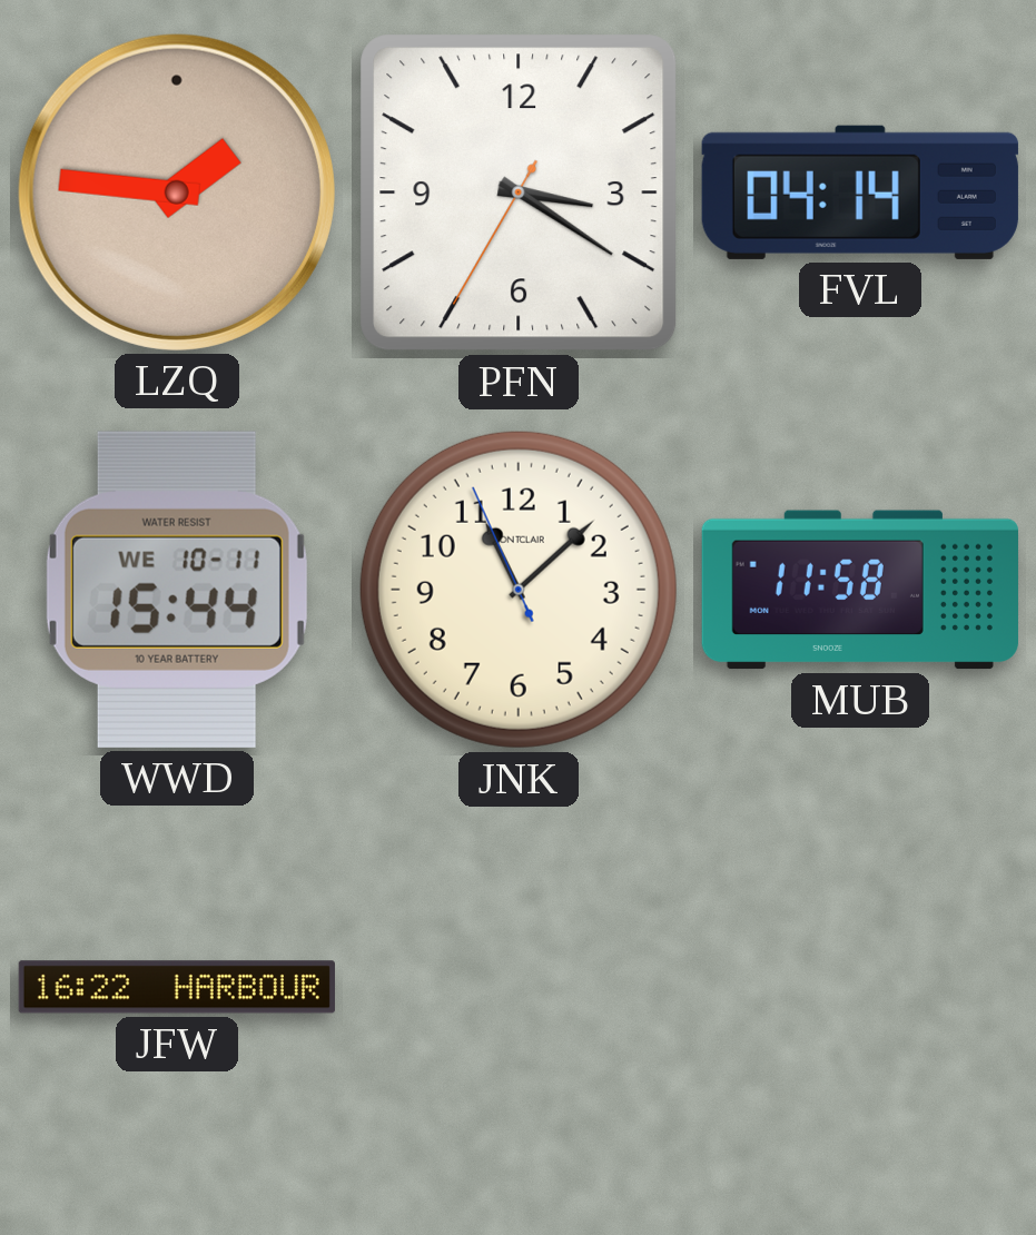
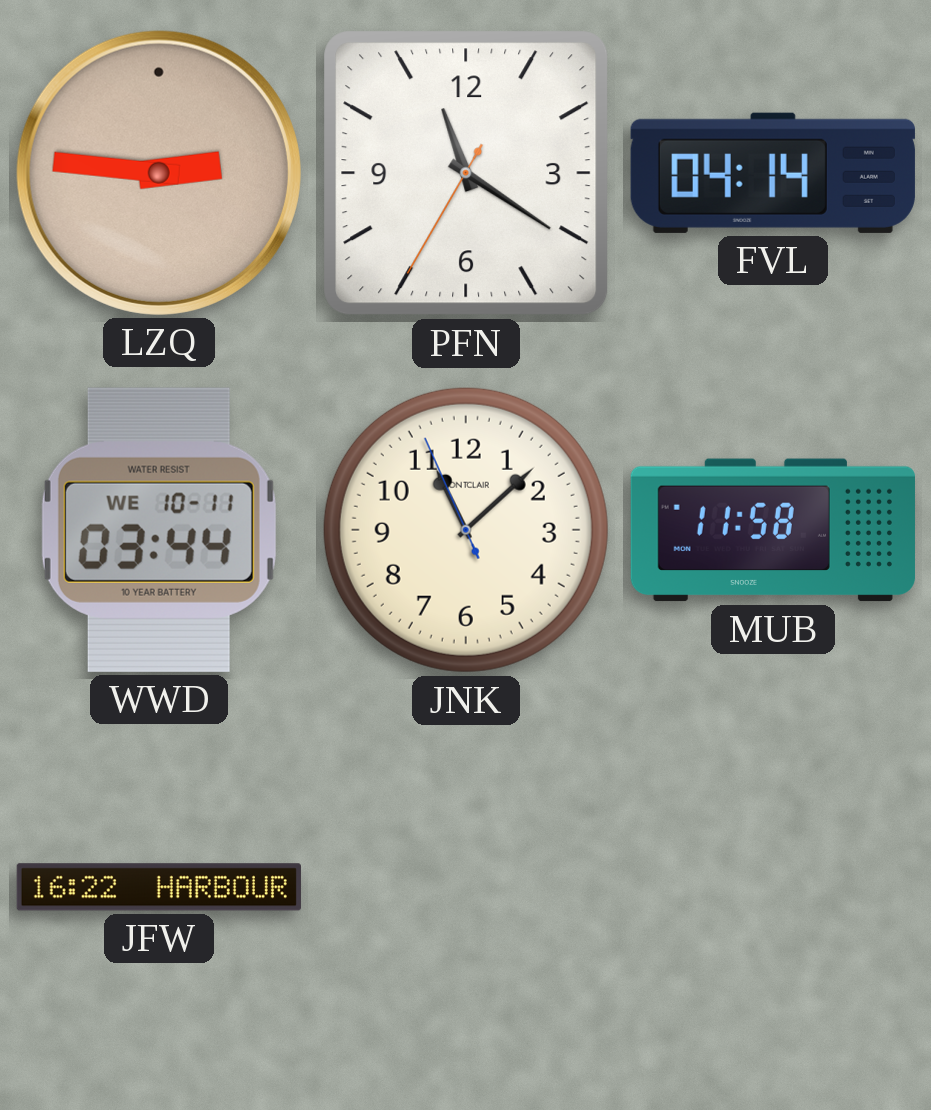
LZQ: 1:46 -> 2:46
PFN: 3:20 -> 11:20
WWD: 15:44 -> 03:44
